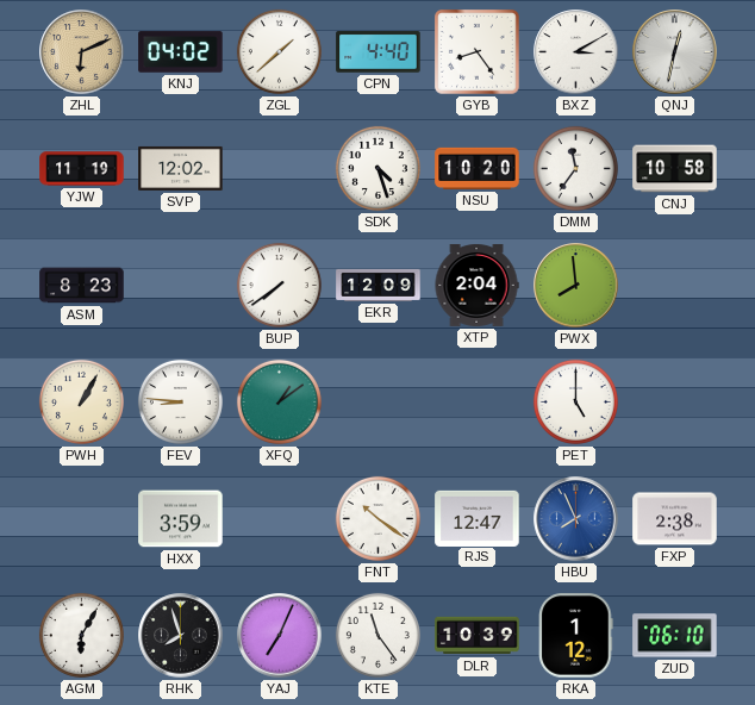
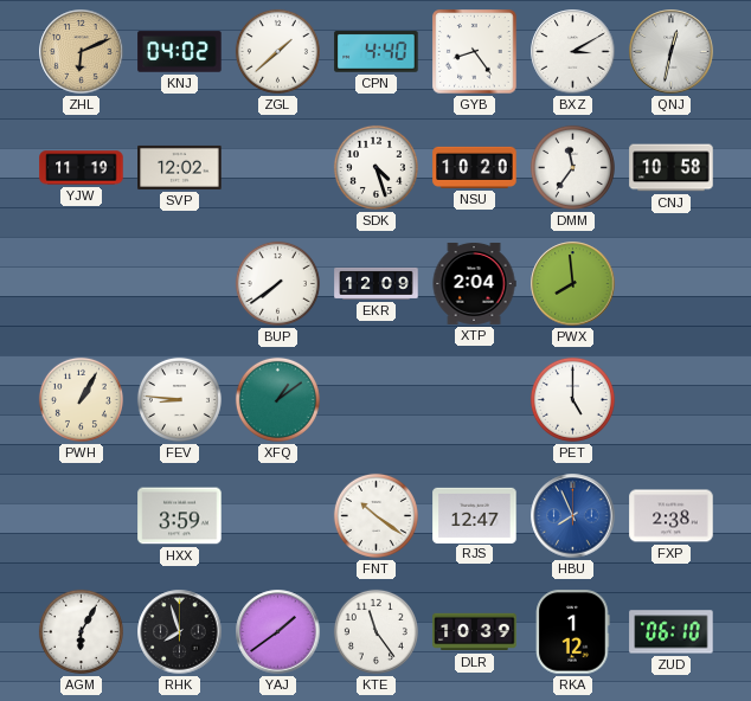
ASM: 8:23 -> none
YAJ: 7:04 -> 1:39
